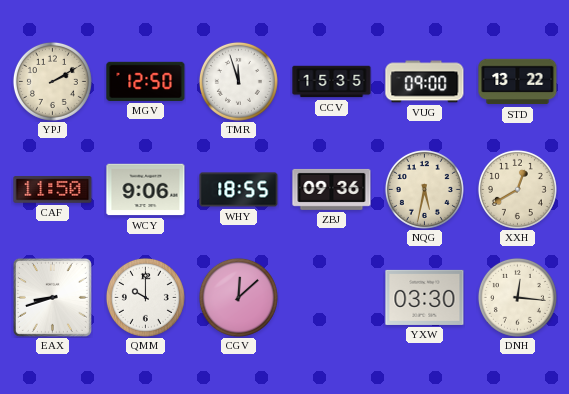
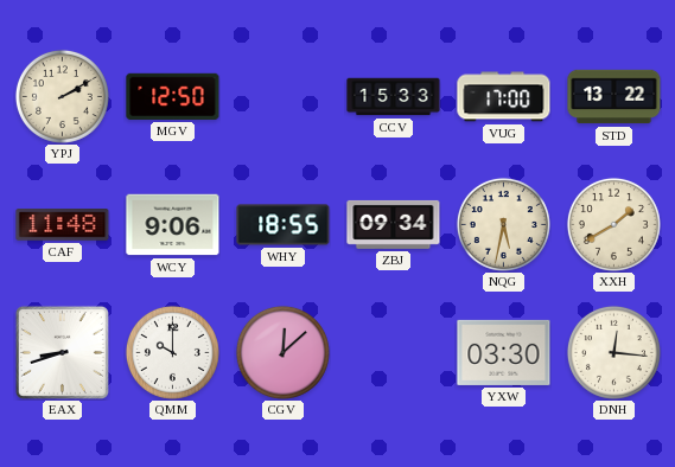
TMR: 11:57 -> none
CCV: 15:35 -> 15:33
VUG: 09:00 -> 17:00
CAF: 11:50 -> 11:48
ZBJ: 09:36 -> 09:34
XXH: 12:40 -> 1:40
